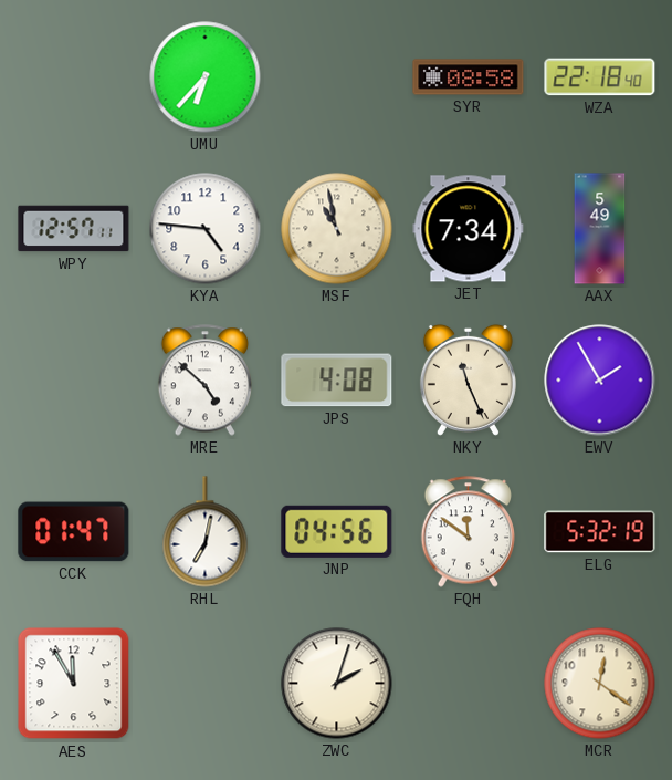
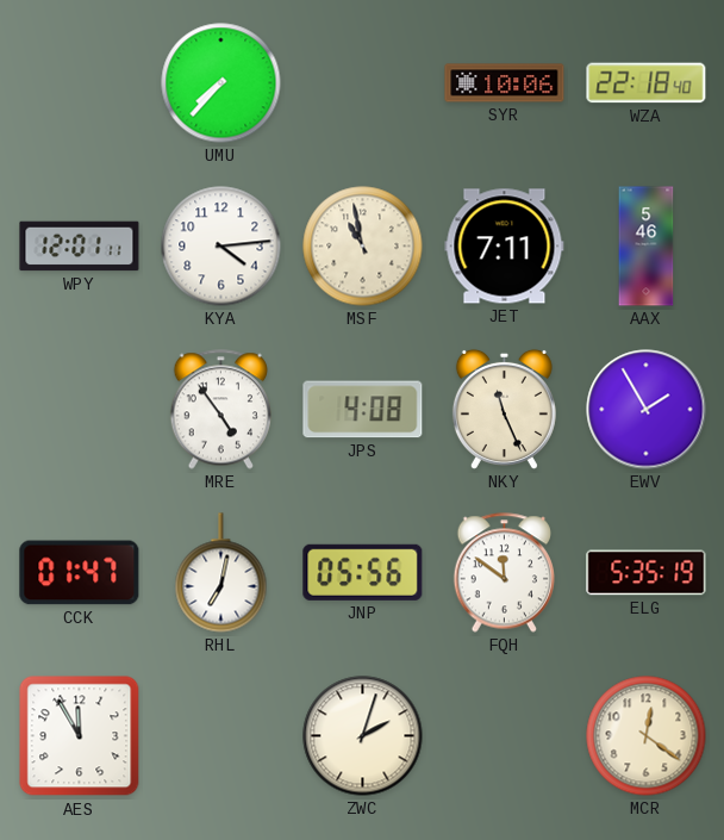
UMU: 6:37 -> 7:37
SYR: 08:58 -> 10:06
WPY: 12:57 -> 12:01
KYA: 4:46 -> 4:14
JET: 7:34 -> 7:11
AAX: 5:49 -> 5:46
MRE: 4:52 -> 4:54
JNP: 04:56 -> 05:56
ELG: 5:32 -> 5:35
